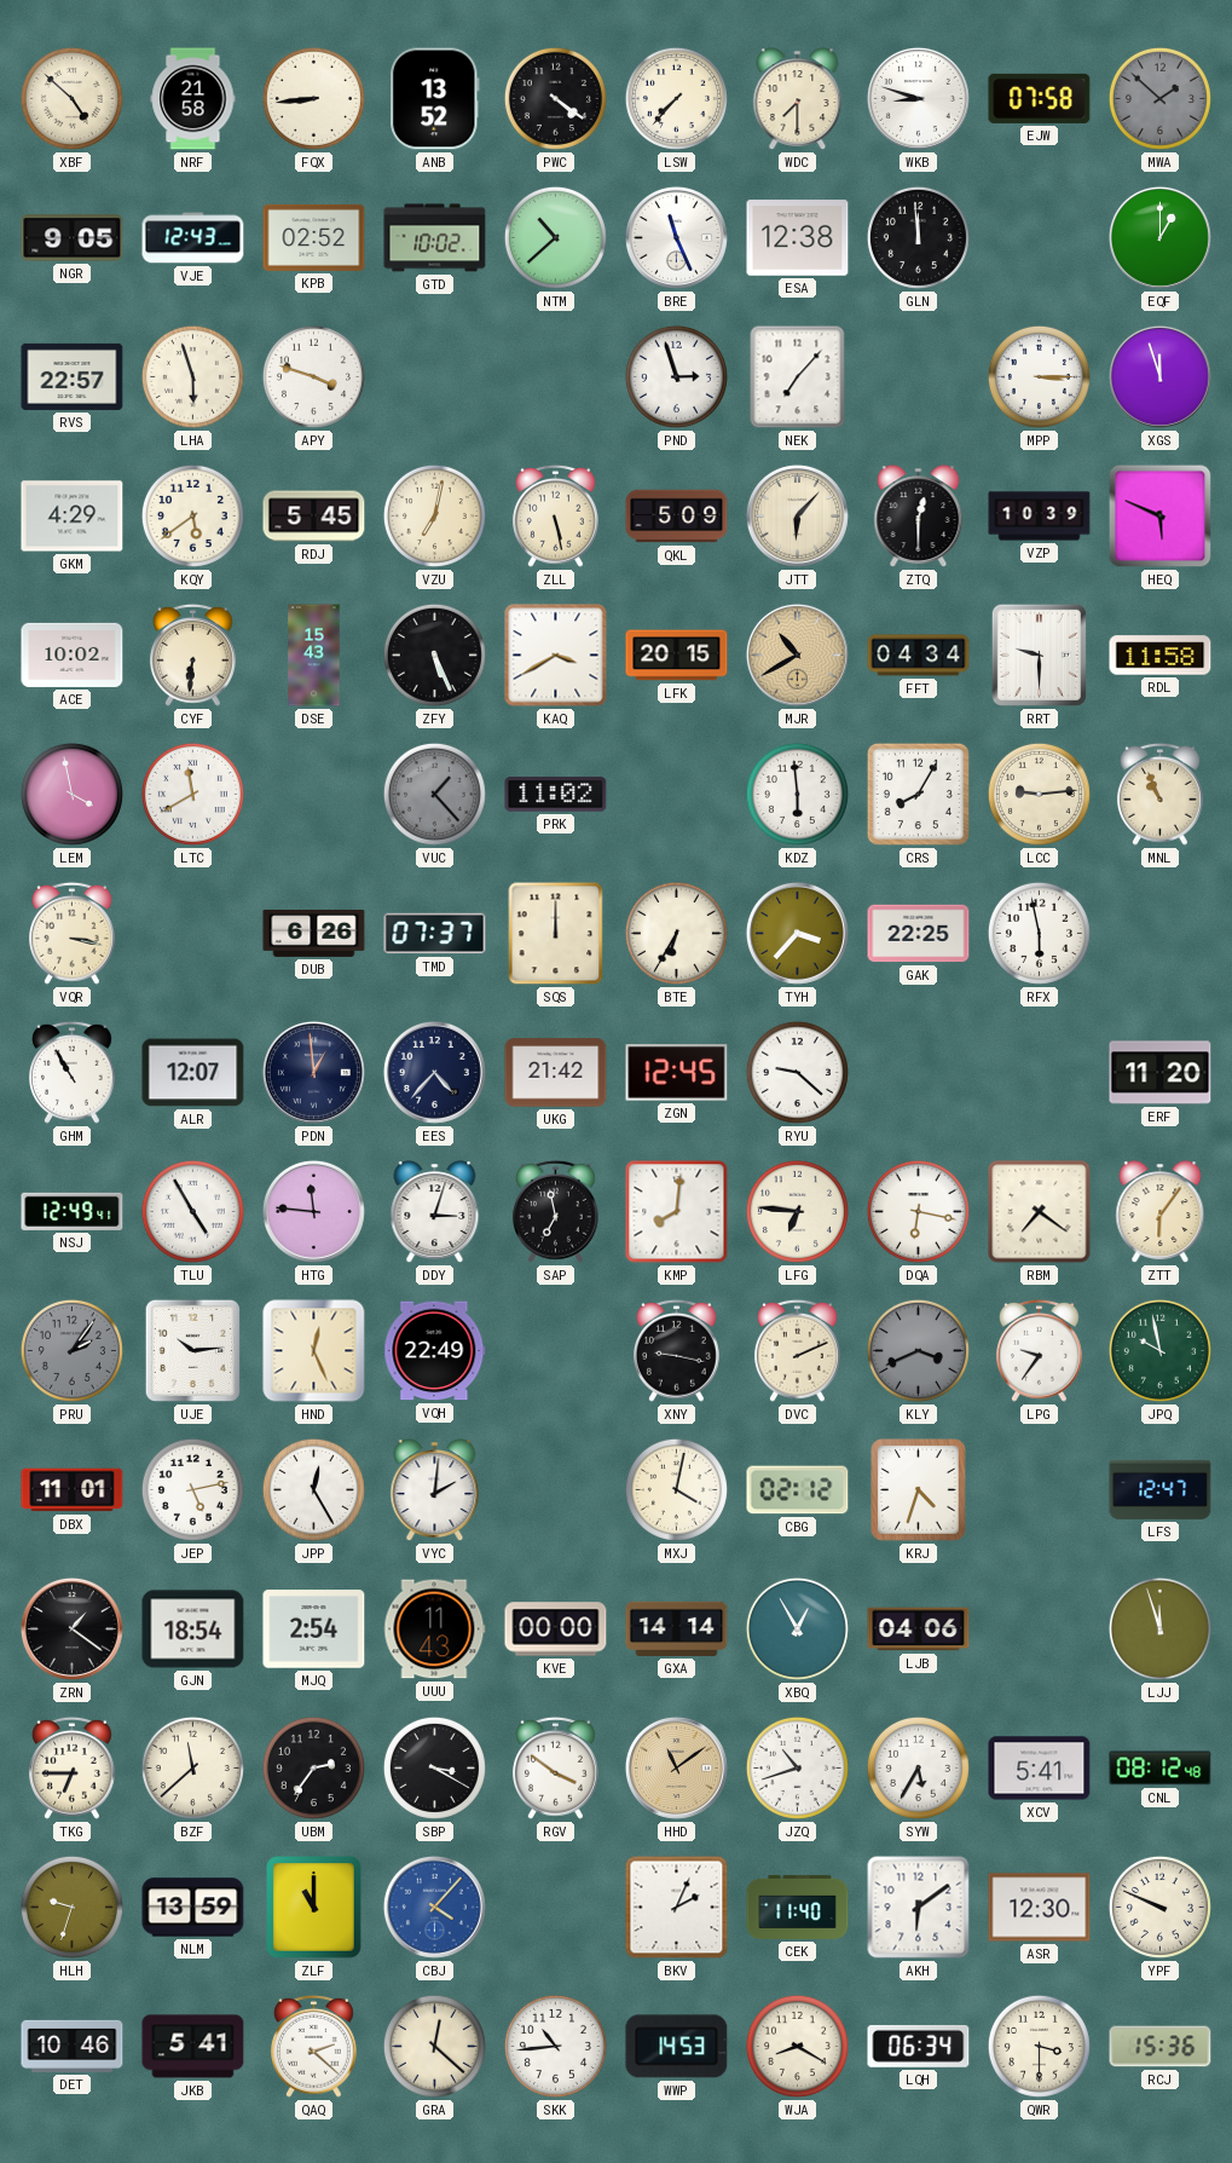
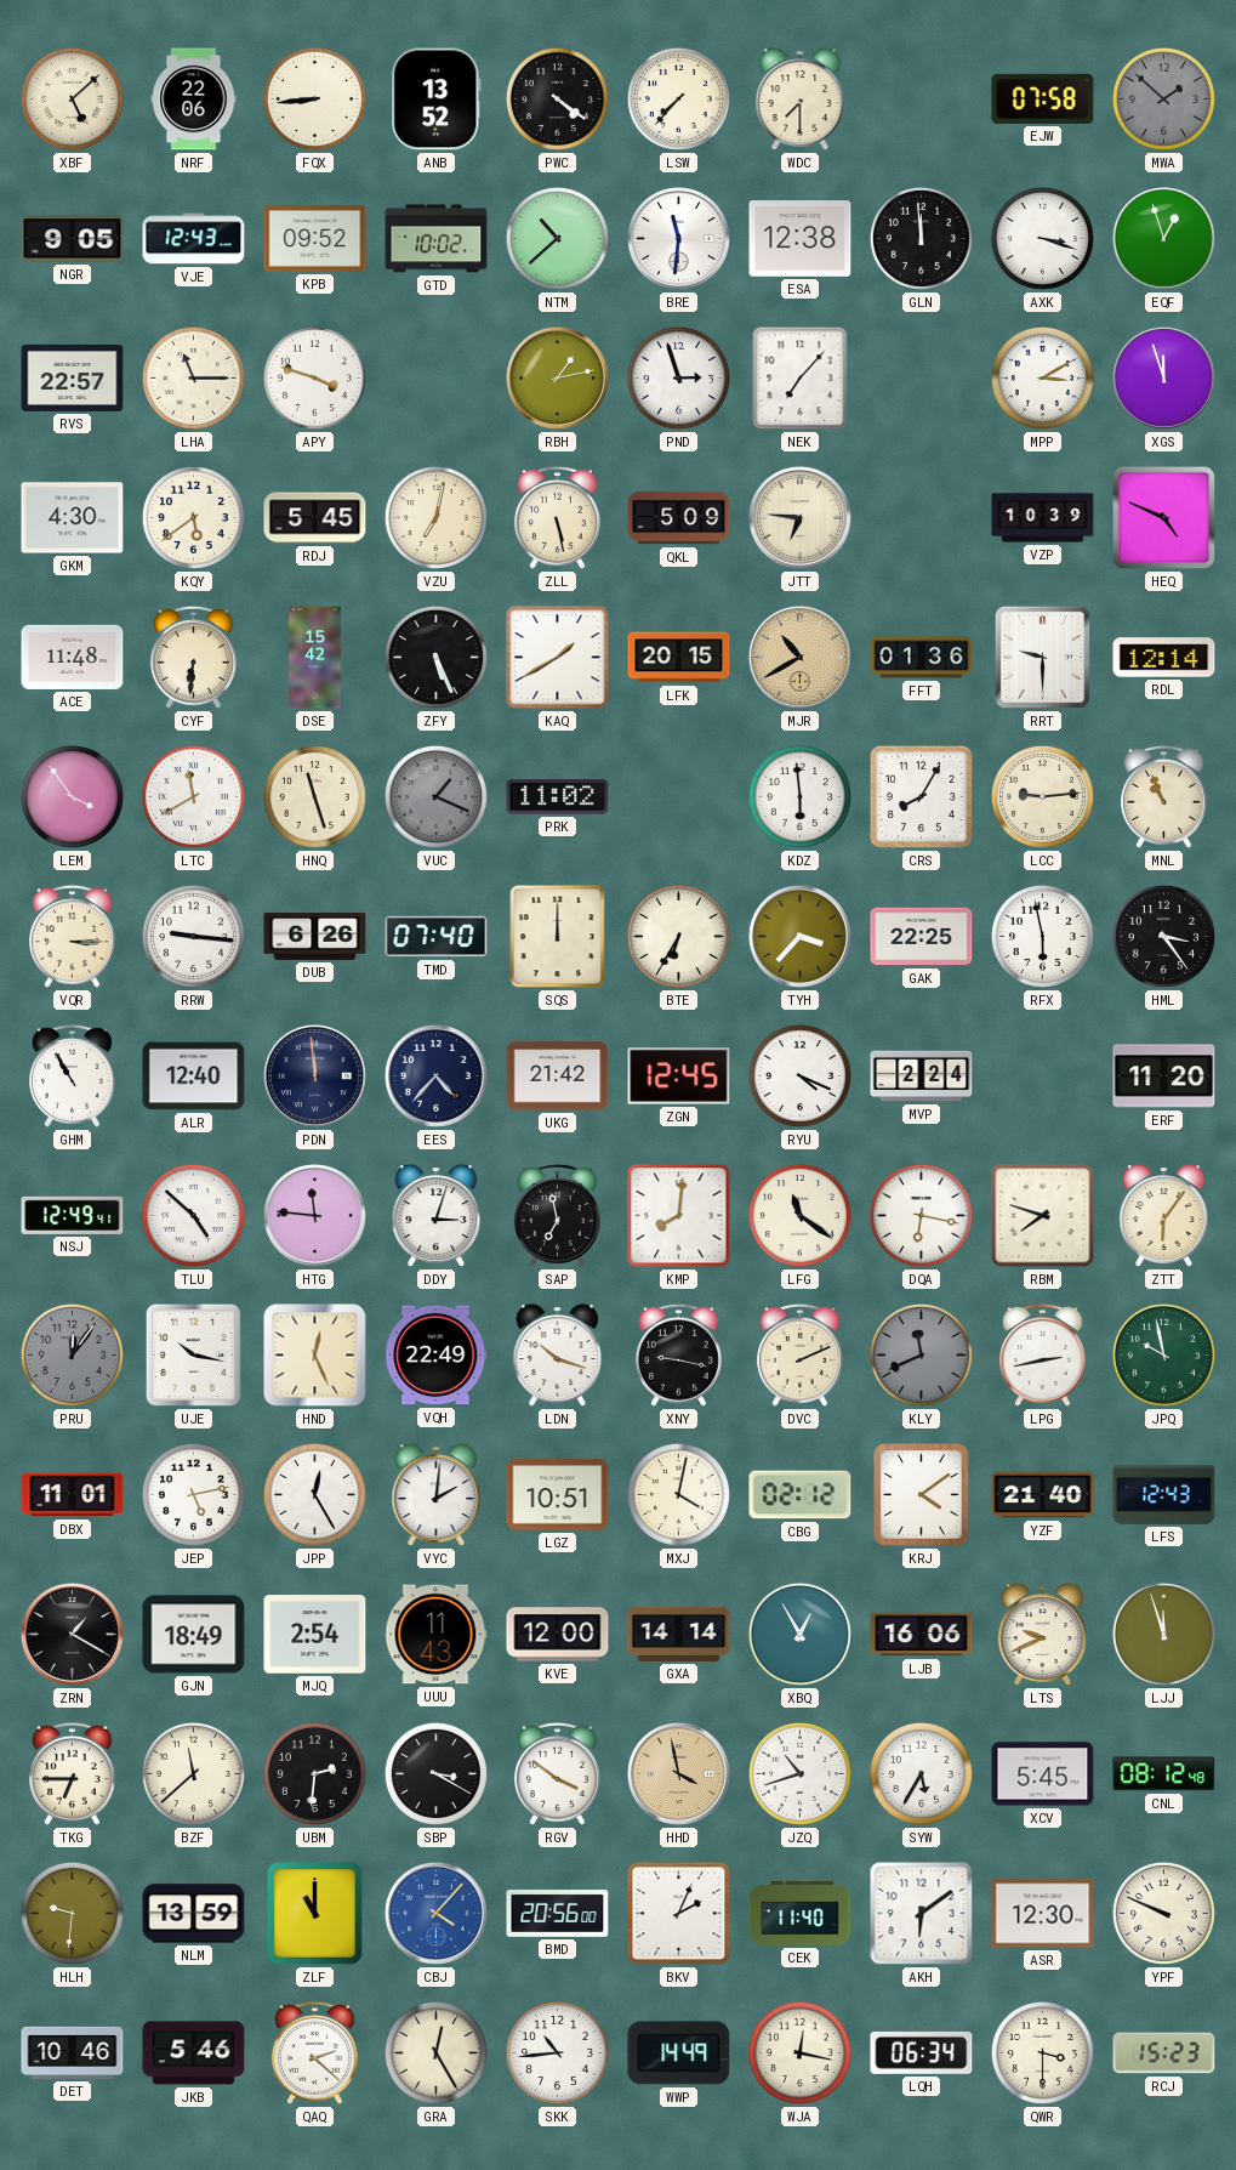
XBF: 4:52 -> 5:08
NRF: 21:58 -> 22:06
WKB: 8:48 -> none
KPB: 02:52 -> 09:52
BRE: 11:26 -> 11:31
AXK: none -> 3:18
EQF: 1:00 -> 12:57
LHA: 5:57 -> 11:15
RBH: none -> 1:13
MPP: 3:15 -> 3:10
GKM: 4:29 -> 4:30
JTT: 6:07 -> 6:46
ZTQ: 12:30 -> none
HEQ: 5:49 -> 4:49
ACE: 10:02 -> 11:48
DSE: 15:43 -> 15:42
KAQ: 3:40 -> 1:40
FFT: 04:34 -> 01:36
RDL: 11:58 -> 12:14
LEM: 3:58 -> 3:54
HNQ: none -> 11:27
VUC: 1:23 -> 1:19
VQR: 3:17 -> 3:15
RRW: none -> 9:16
TMD: 07:37 -> 07:40
HML: none -> 3:24
ALR: 12:07 -> 12:40
PDN: 12:59 -> 11:59
RYU: 9:22 -> 4:19
MVP: none -> 2:24
TLU: 4:55 -> 4:52
LFG: 6:46 -> 11:21
RBM: 7:21 -> 7:48
PRU: 2:06 -> 12:06
UJE: 10:14 -> 10:17
LDN: none -> 10:18
KLY: 3:41 -> 11:41
LPG: 9:36 -> 2:43
LGZ: none -> 10:51
KRJ: 4:33 -> 4:09
YZF: none -> 21:40
LFS: 12:47 -> 12:43
ZRN: 1:21 -> 1:20
GJN: 18:54 -> 18:49
KVE: 00:00 -> 12:00
LJB: 04:06 -> 16:06
LTS: none -> 9:41
UBM: 2:36 -> 2:31
HHD: 11:09 -> 3:58
XCV: 5:41 -> 5:45
HLH: 9:33 -> 9:31
BMD: none -> 20:56
JKB: 5:41 -> 5:46
GRA: 12:22 -> 12:25
WWP: 14:53 -> 14:49
WJA: 8:20 -> 12:17
RCJ: 15:36 -> 15:23
